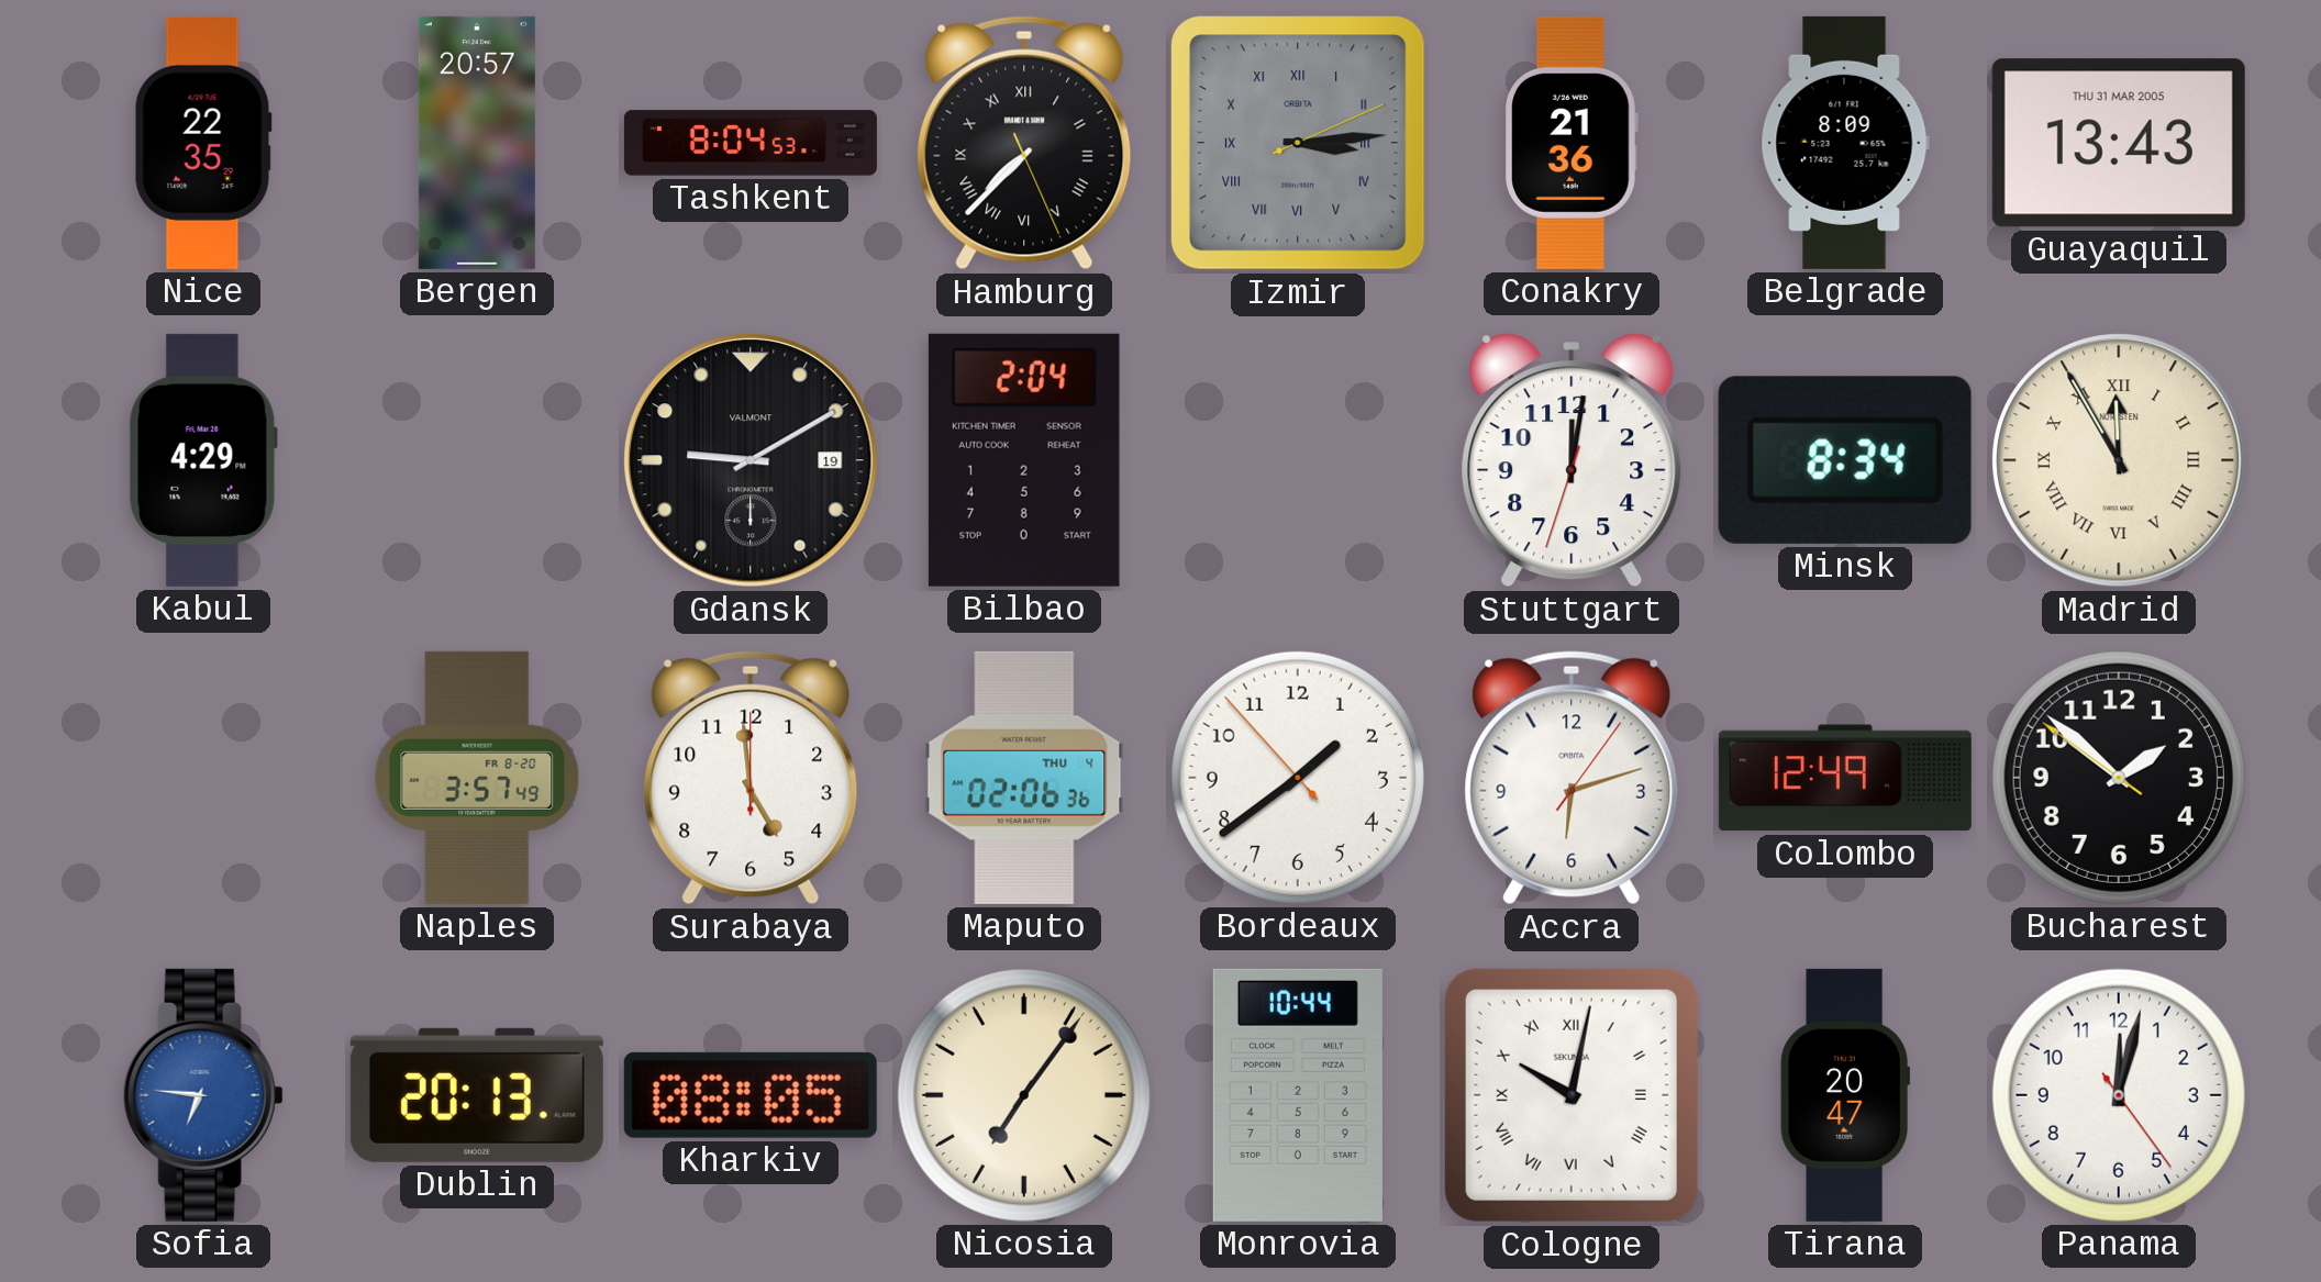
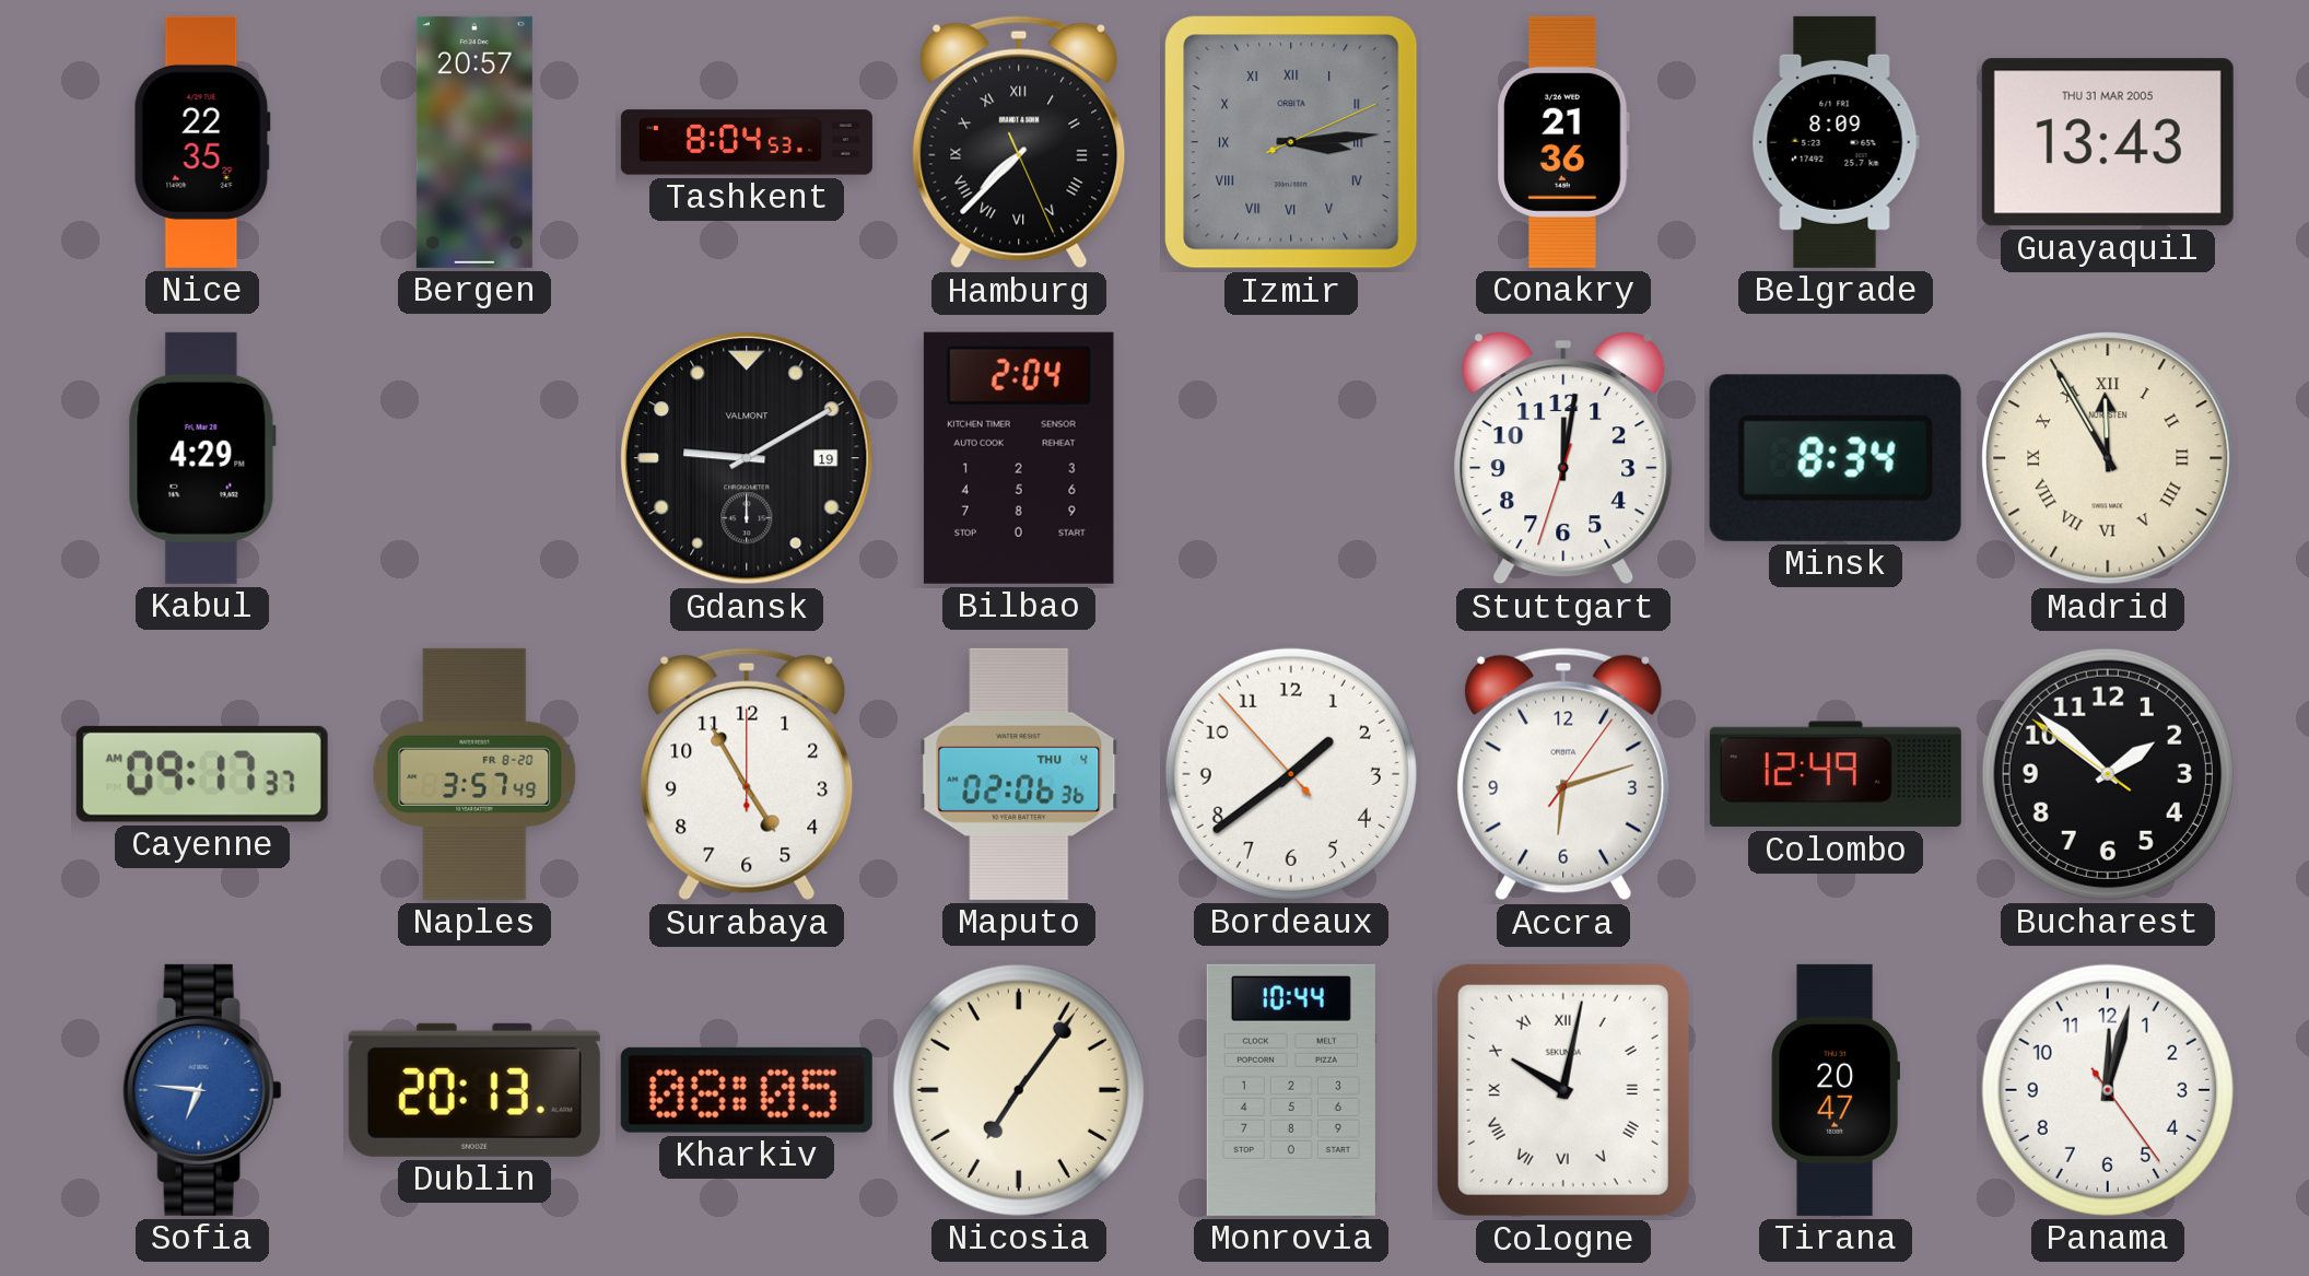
Cayenne: none -> 09:17
Surabaya: 4:59 -> 4:55
